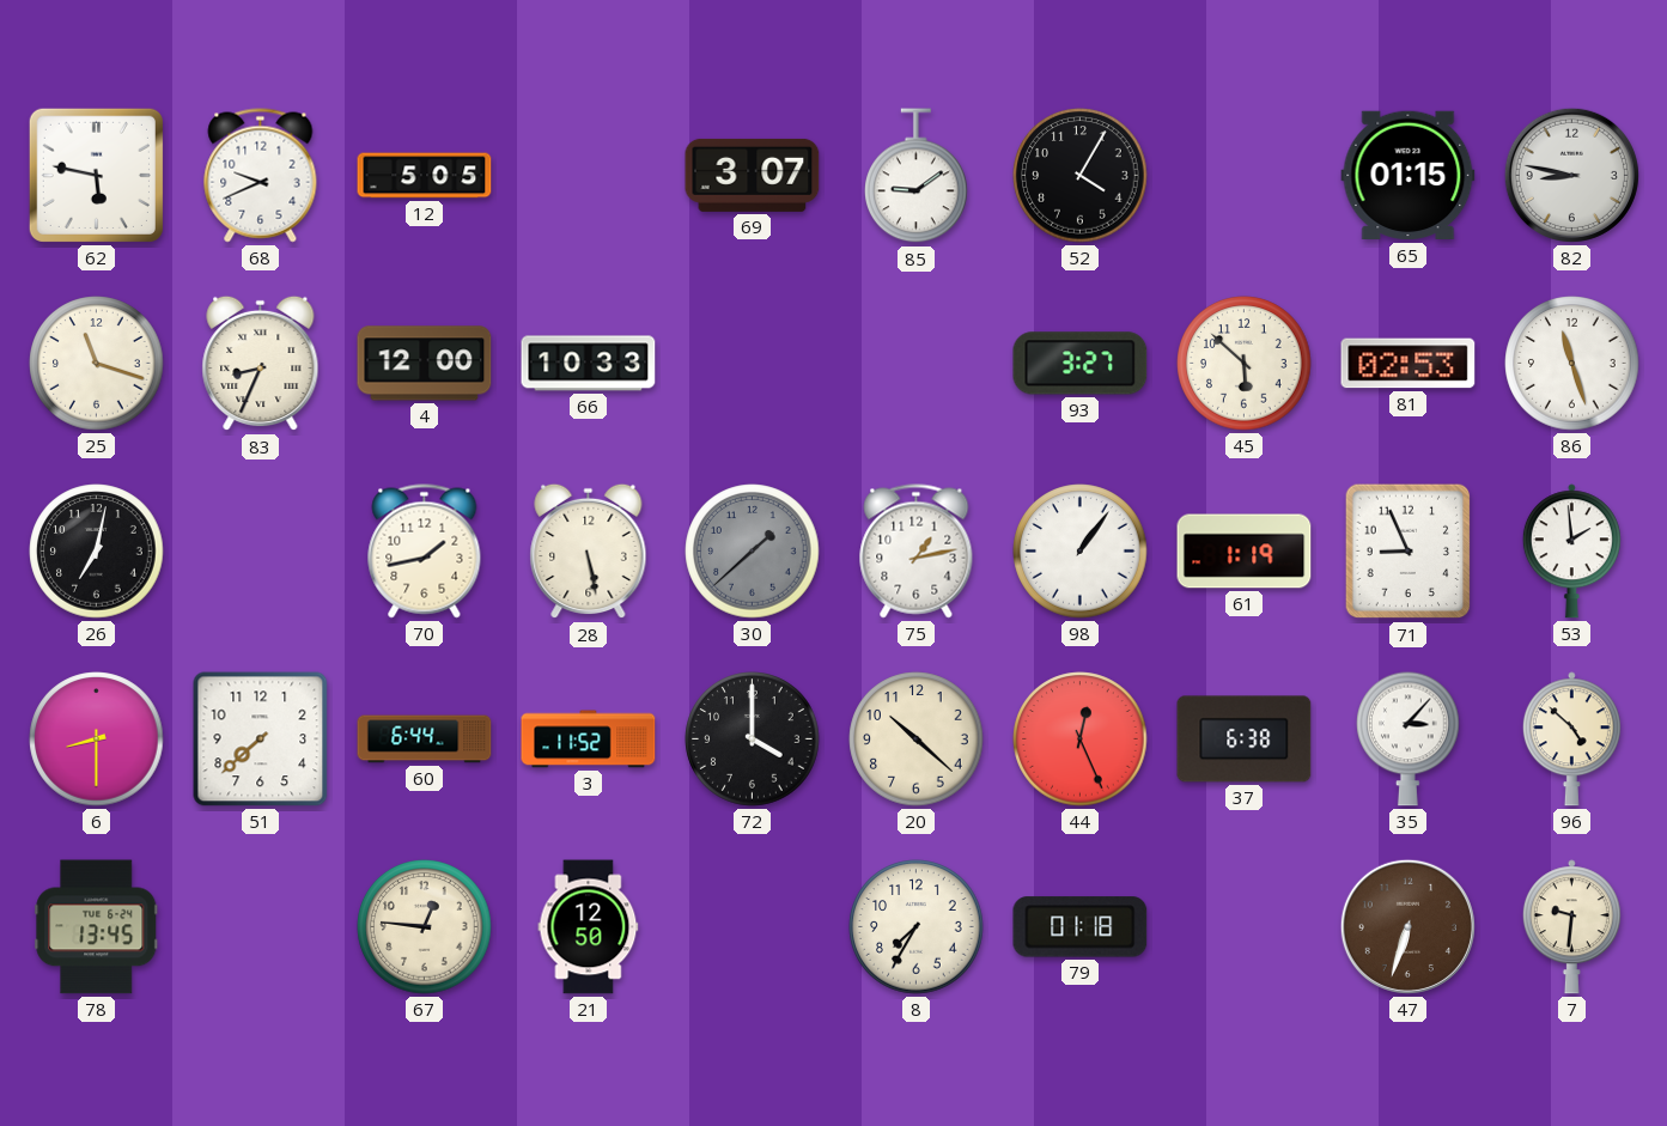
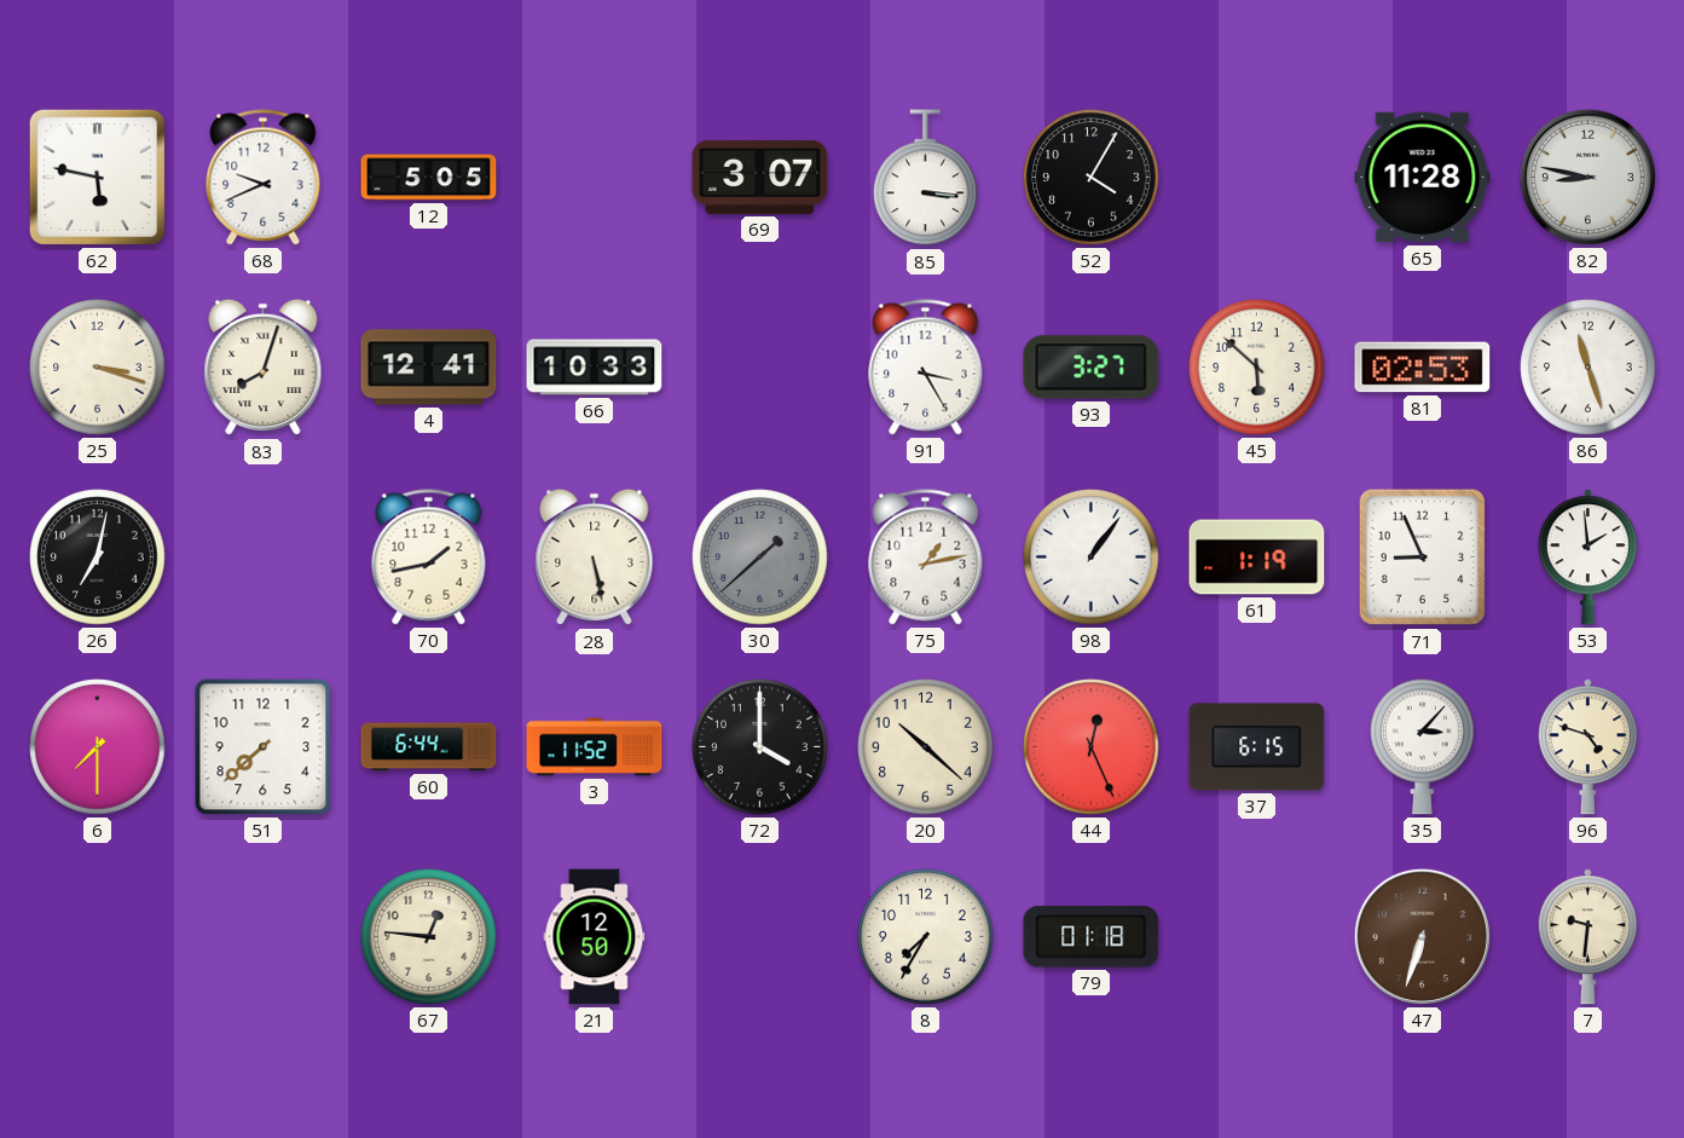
85: 9:09 -> 3:16
65: 01:15 -> 11:28
25: 11:18 -> 3:18
83: 8:34 -> 8:03
4: 12:00 -> 12:41
91: none -> 3:25
6: 8:30 -> 7:30
37: 6:38 -> 6:15
96: 4:52 -> 4:48
78: 13:45 -> none
